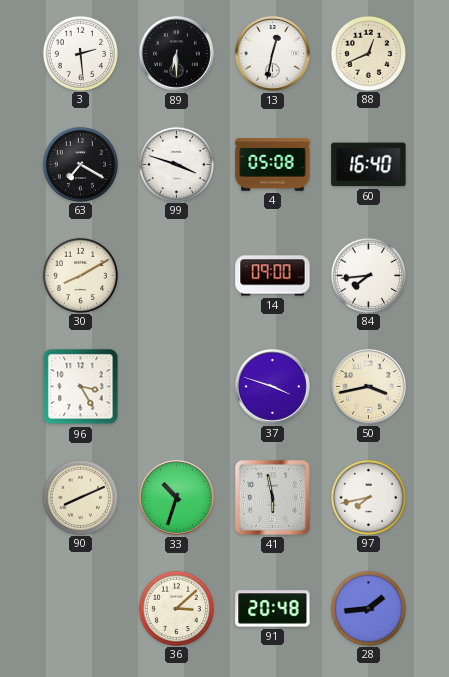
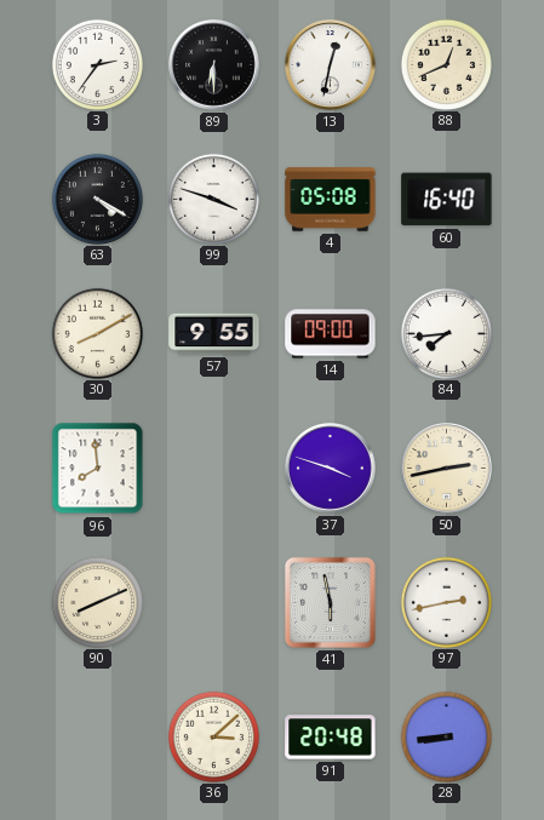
3: 2:29 -> 2:36
63: 7:20 -> 4:20
57: none -> 9:55
96: 3:25 -> 7:59
50: 3:43 -> 2:43
33: 10:33 -> none
97: 7:43 -> 2:43
28: 1:44 -> 8:44
